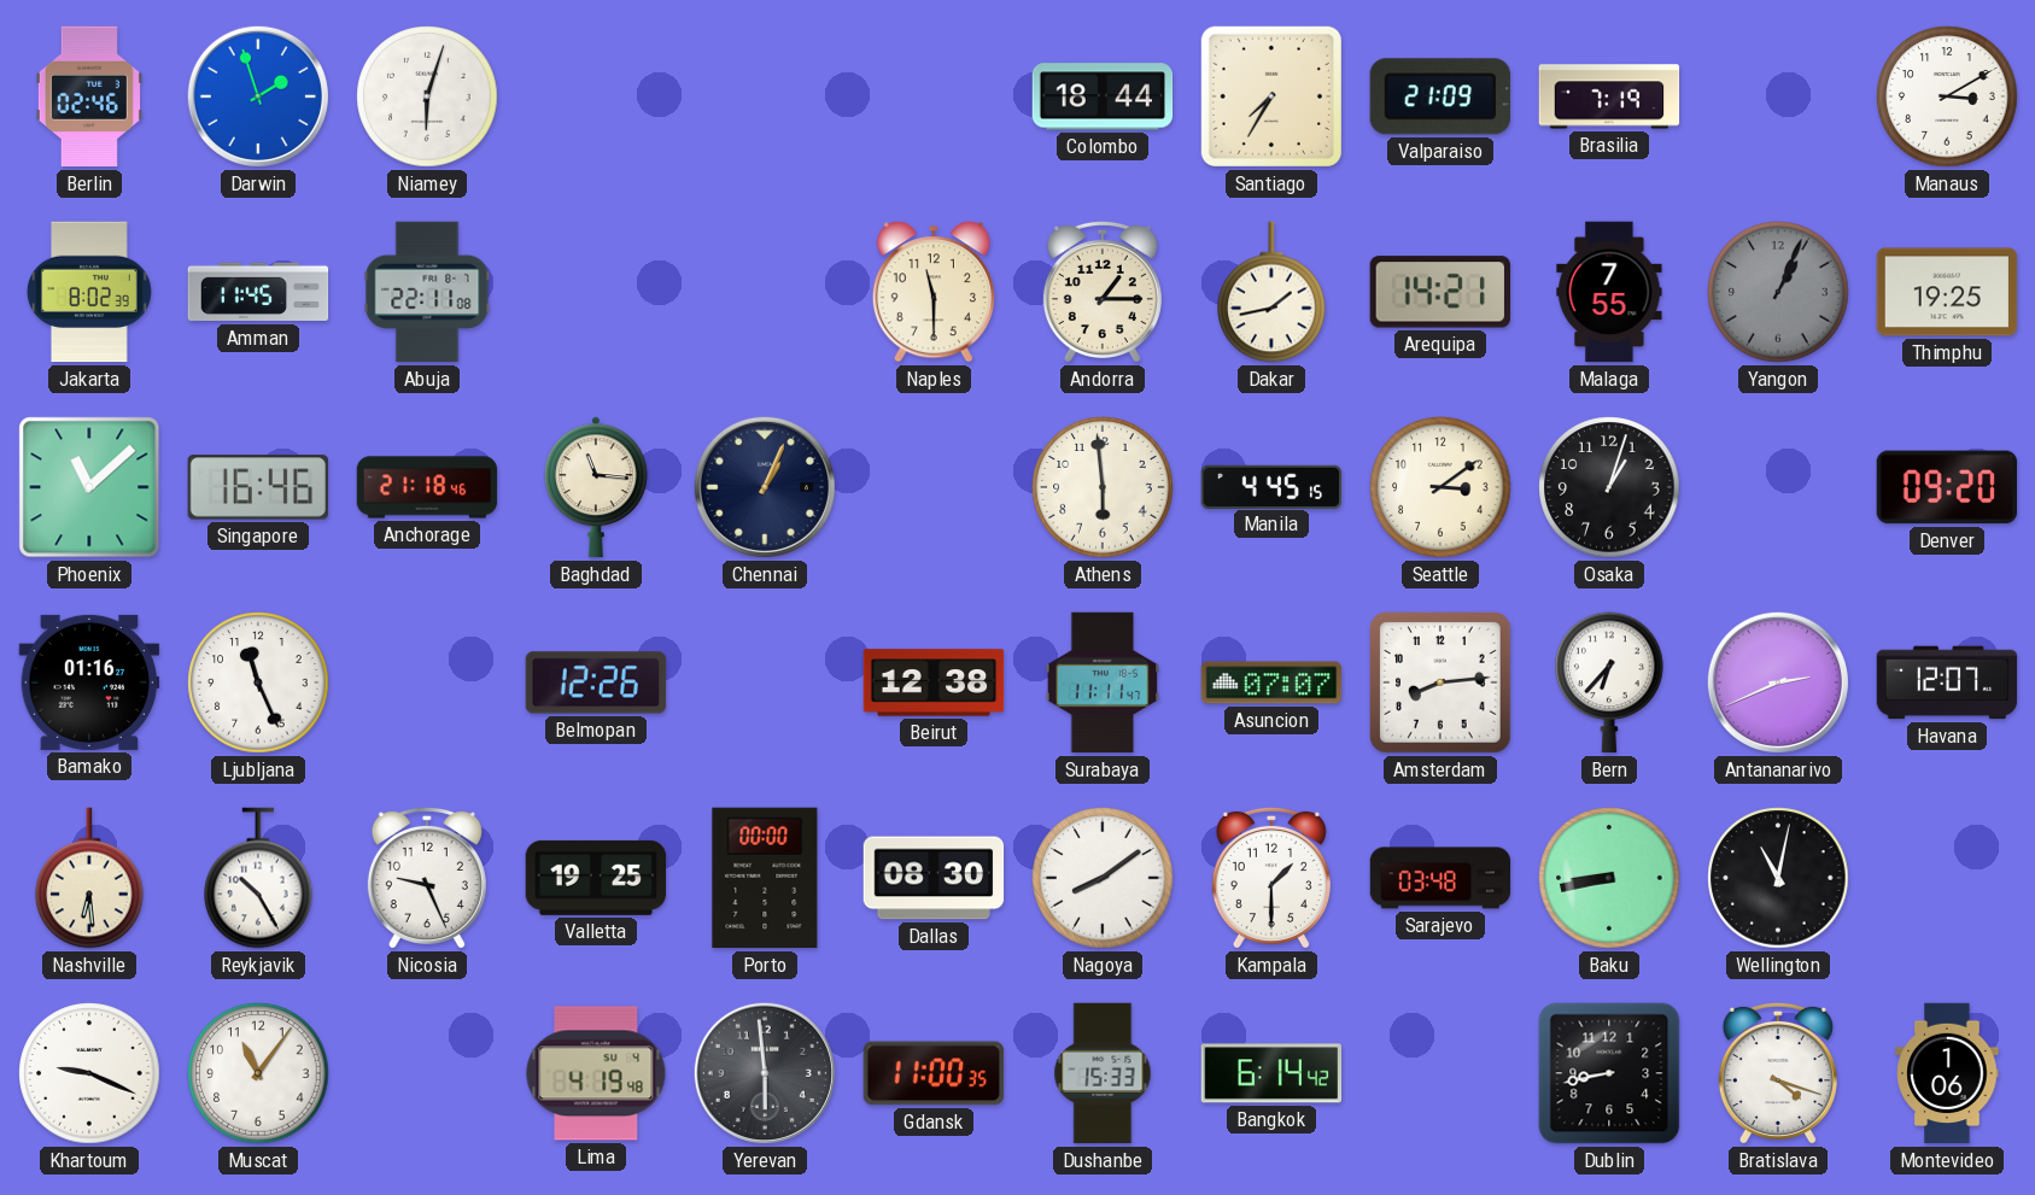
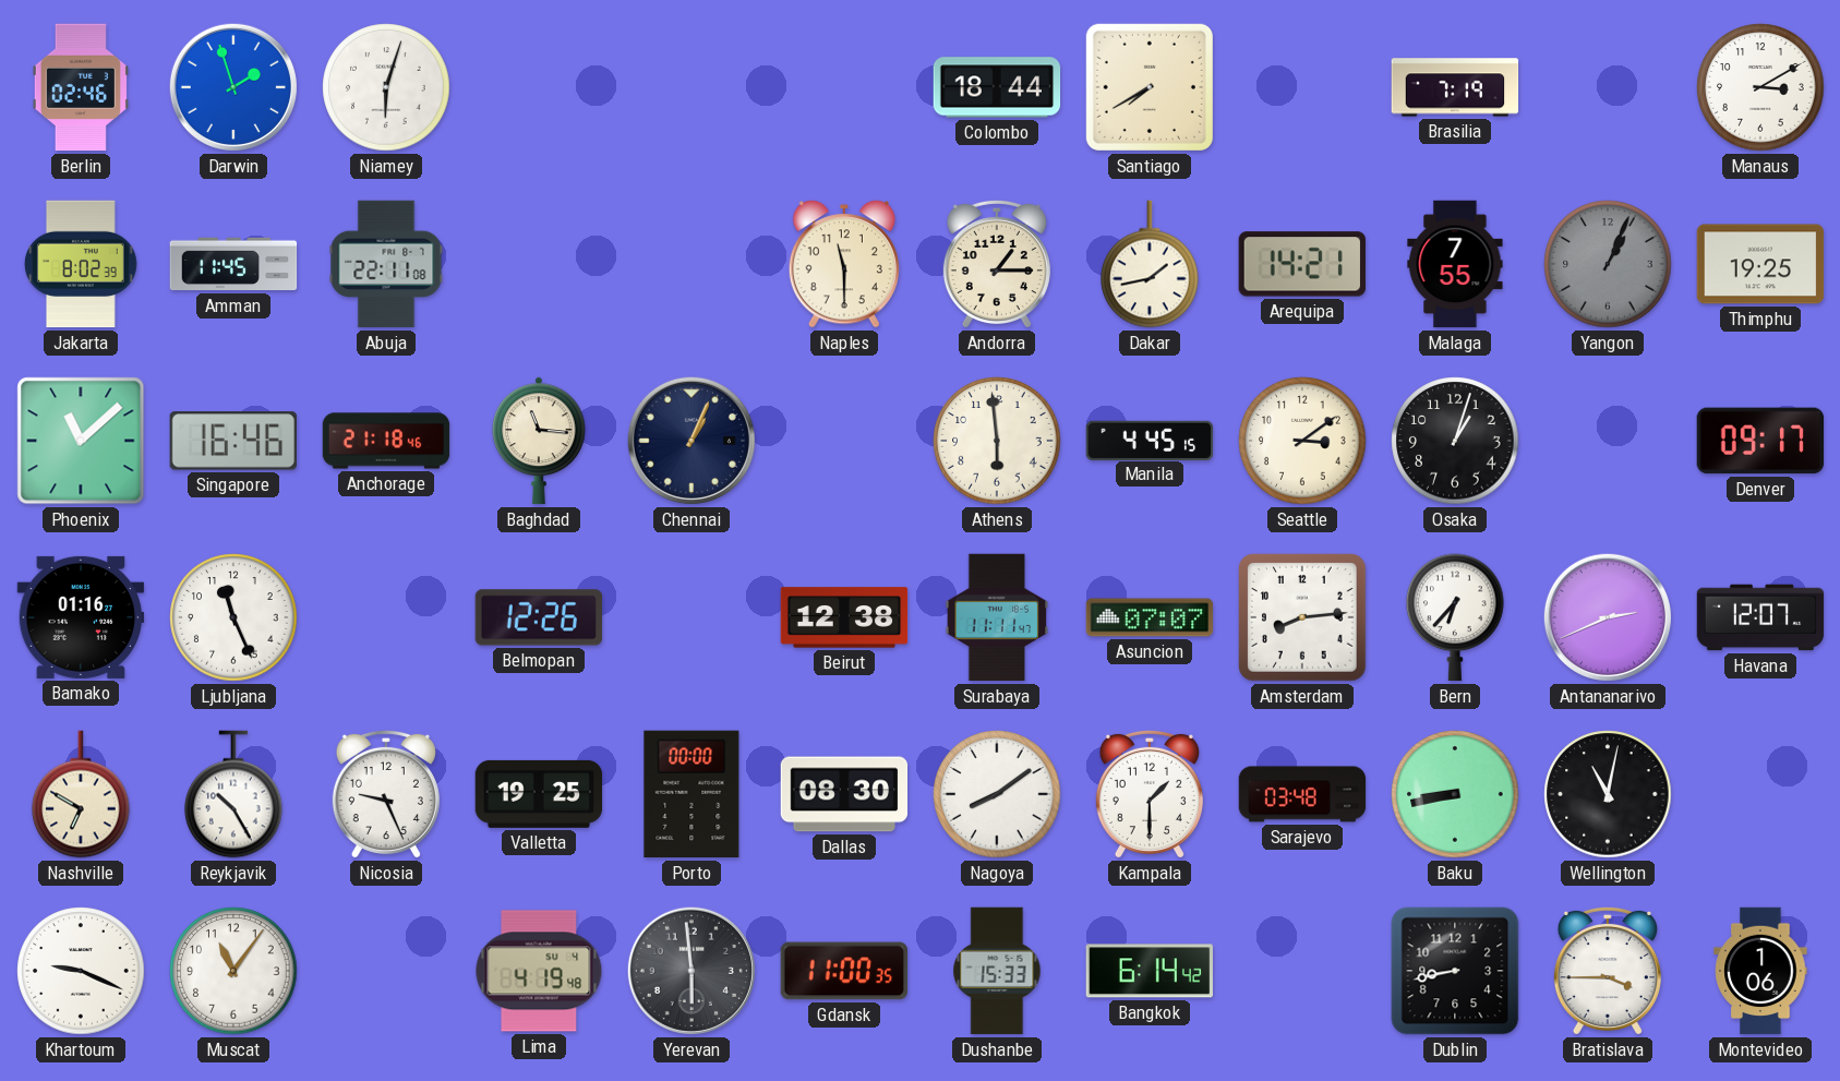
Santiago: 7:35 -> 7:40
Valparaiso: 21:09 -> none
Denver: 09:20 -> 09:17
Nashville: 6:29 -> 6:50
Bratislava: 4:18 -> 3:45
